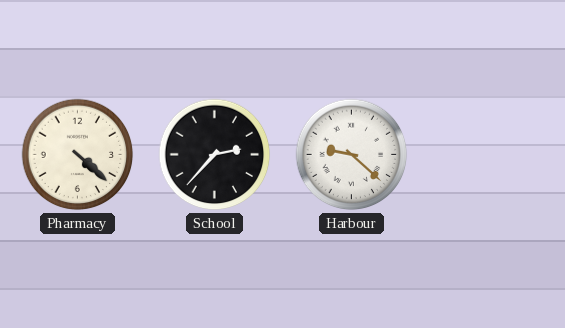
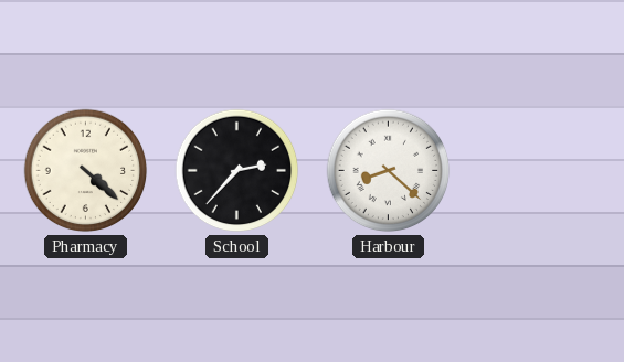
Harbour: 9:22 -> 8:22
